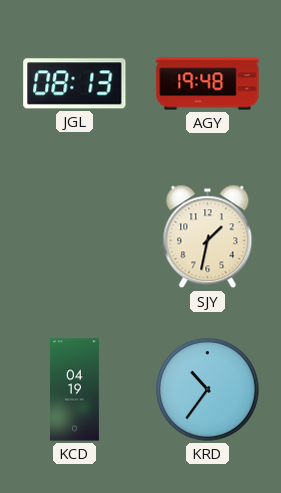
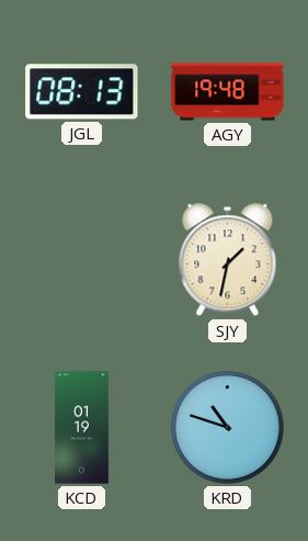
KCD: 04:19 -> 01:19
KRD: 10:36 -> 10:48
